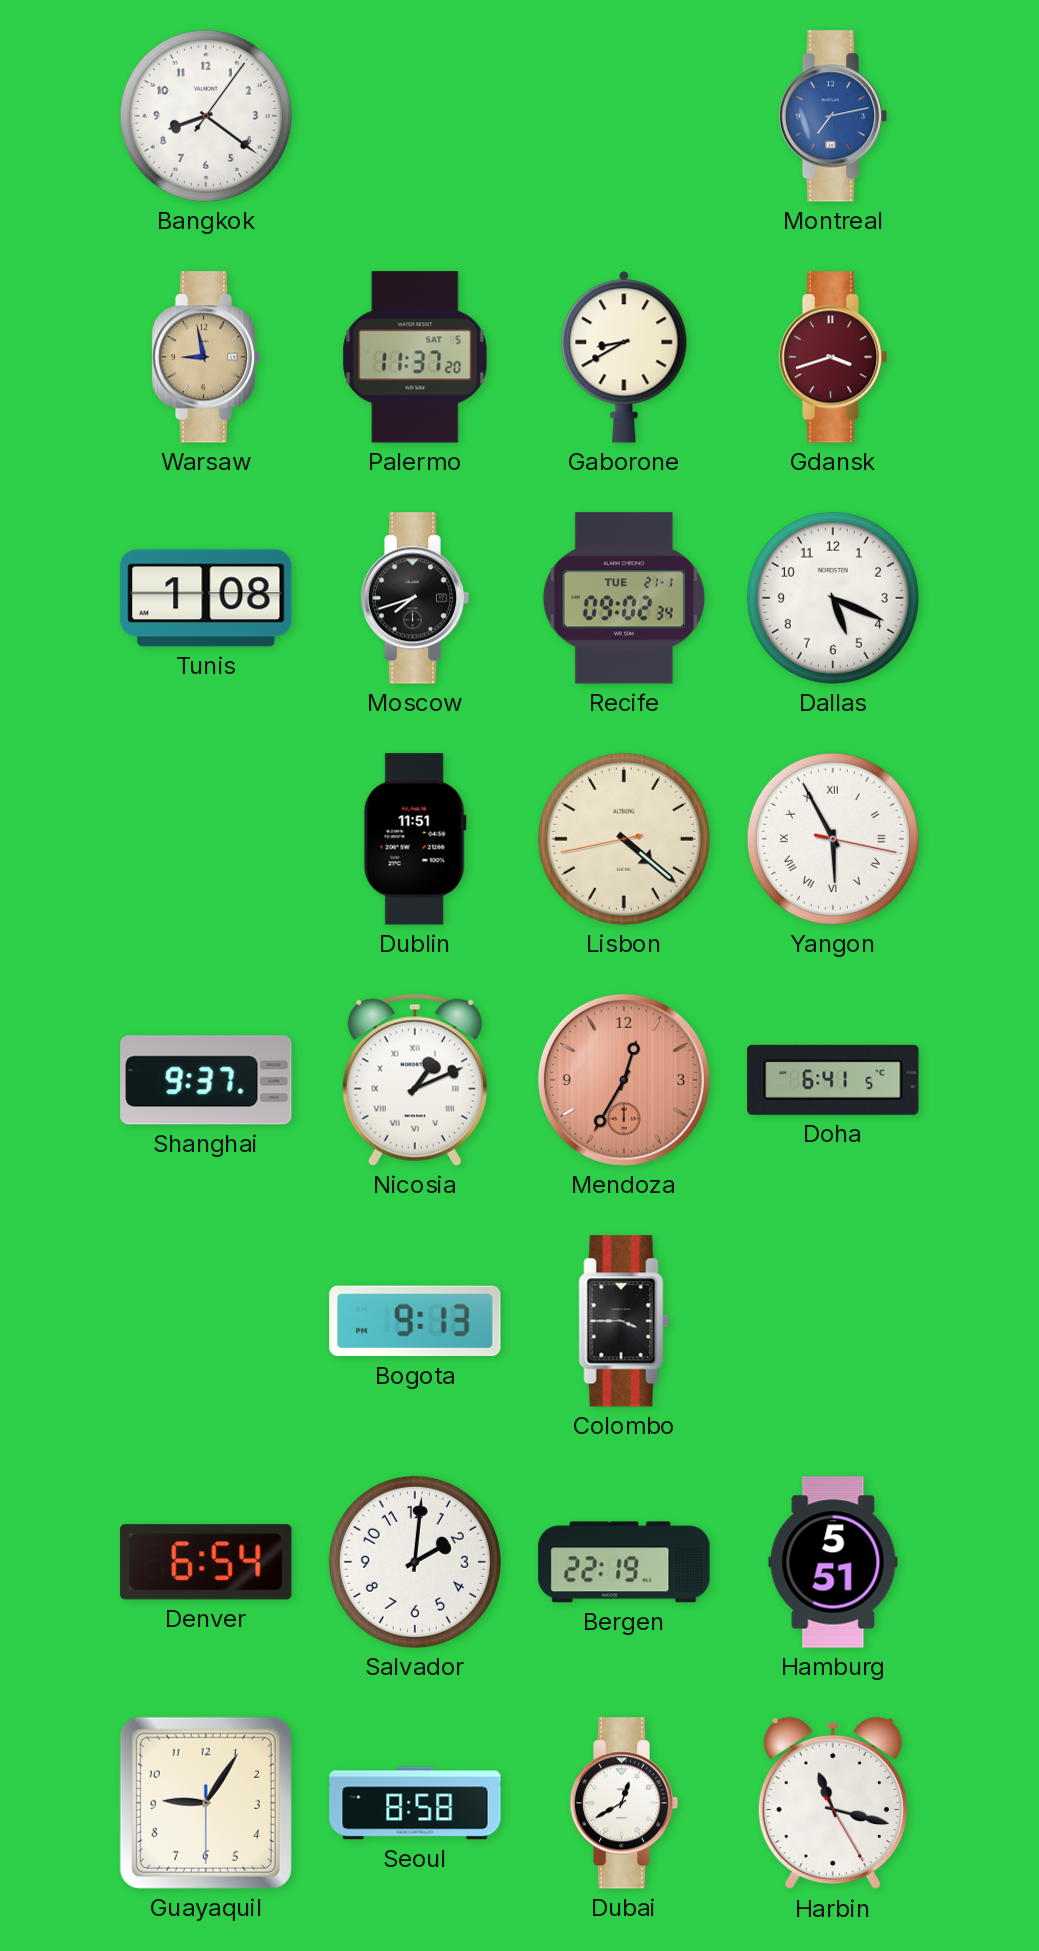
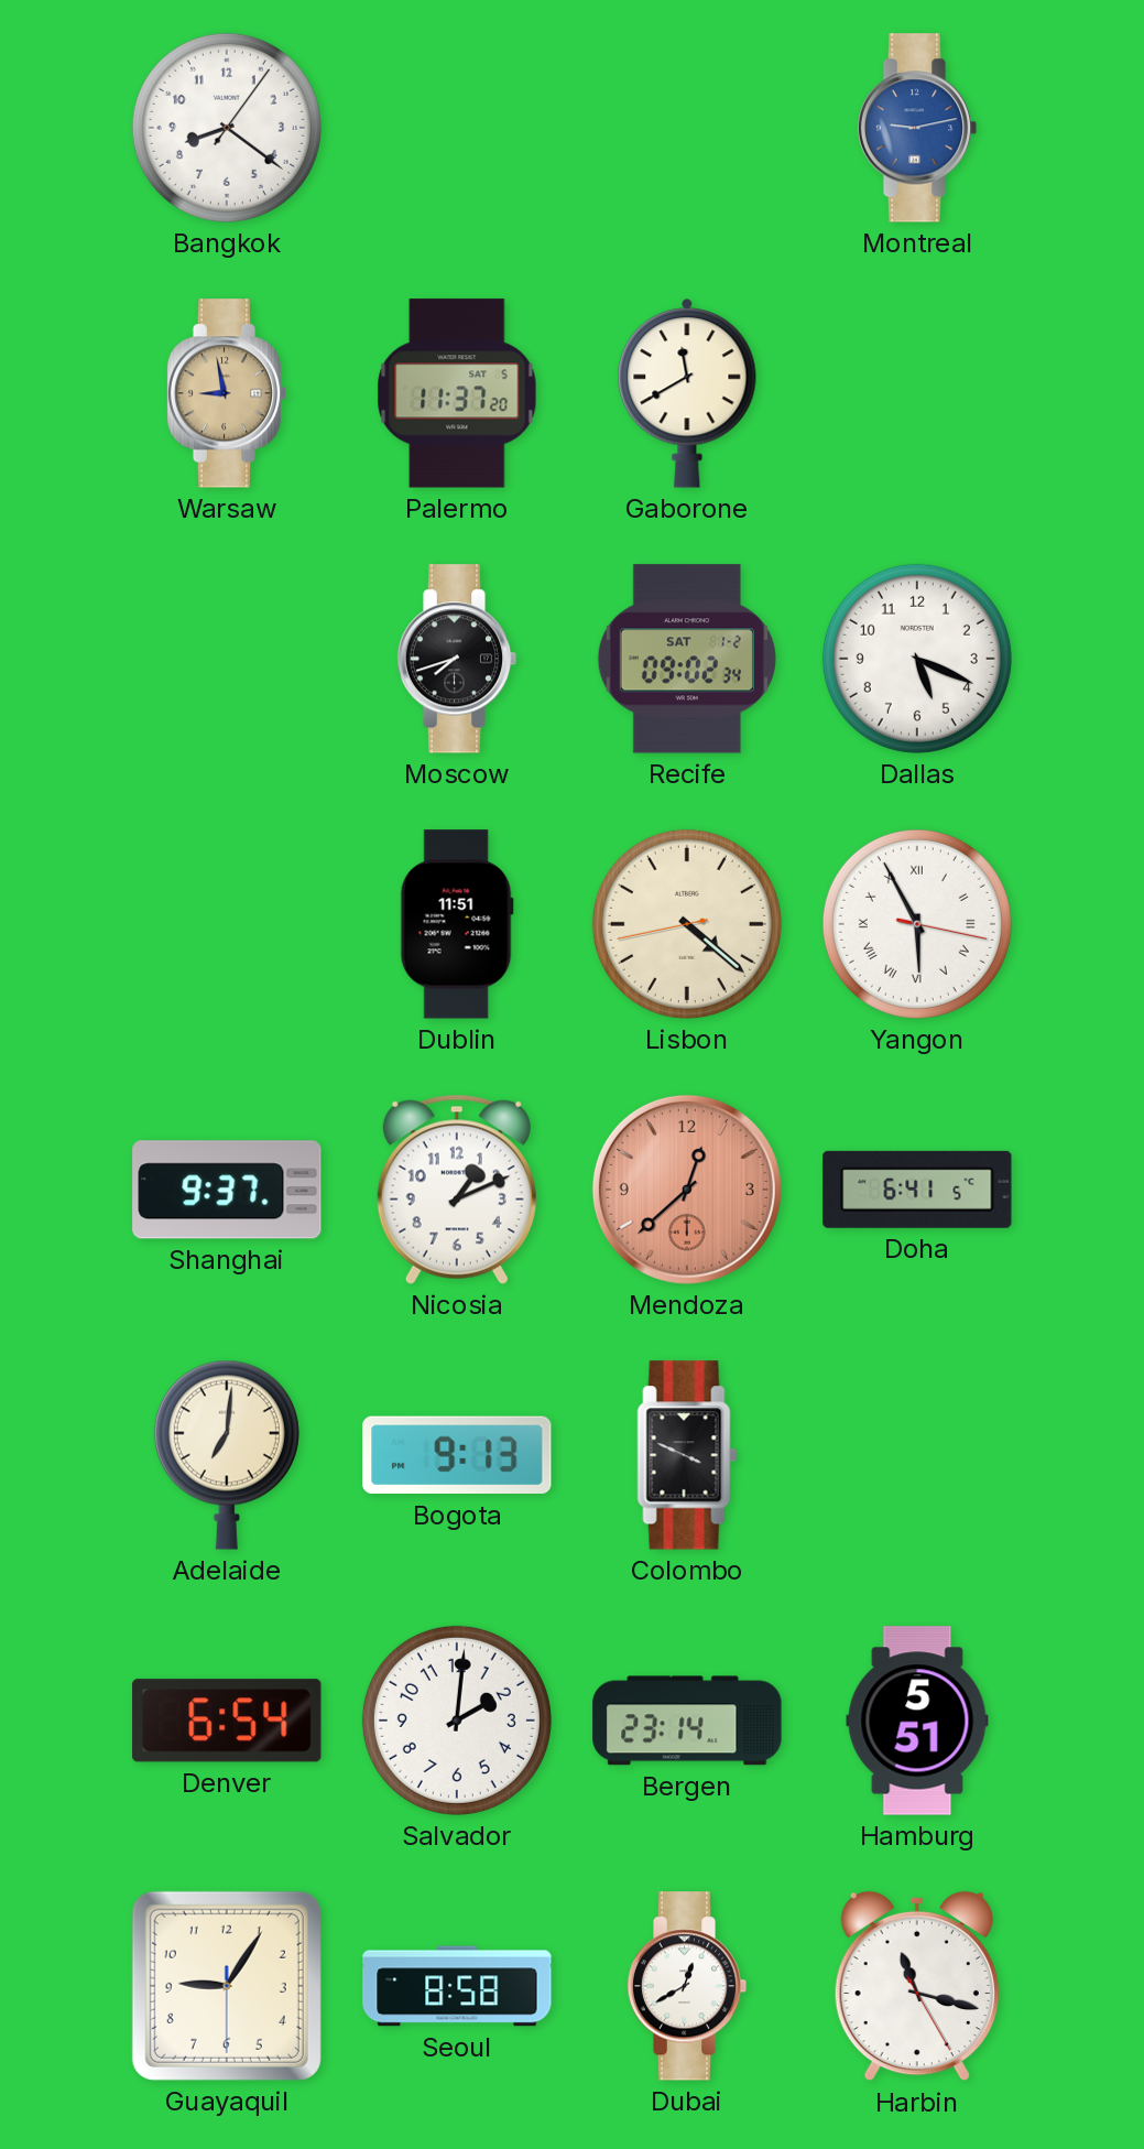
Montreal: 7:13 -> 9:13
Gaborone: 8:40 -> 11:40
Gdansk: 3:42 -> none
Tunis: 1:08 -> none
Recife date: TUE 21-1 -> SAT 1-2
Nicosia numerals: Roman -> Arabic
Mendoza: 12:35 -> 12:38
Adelaide: none -> 7:01
Colombo: 3:45 -> 3:49
Bergen: 22:19 -> 23:14
